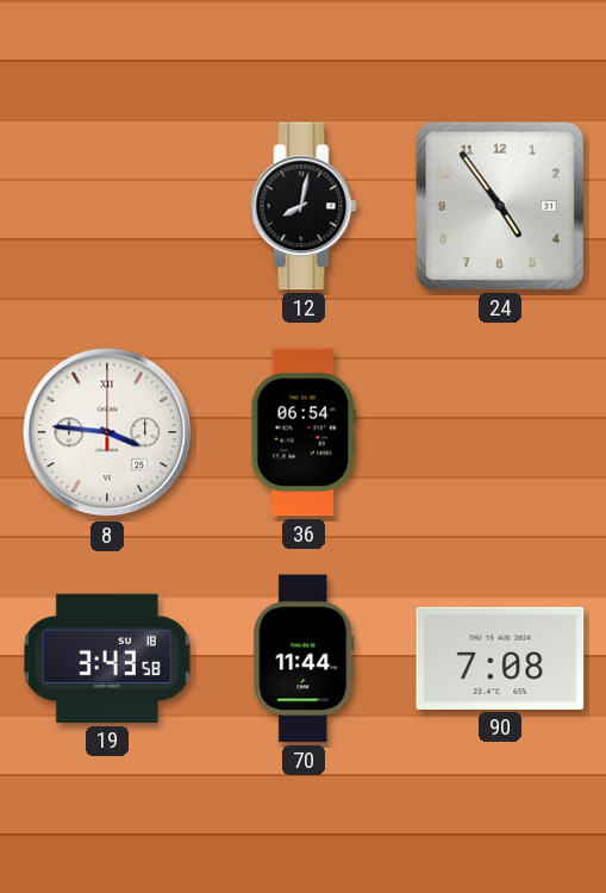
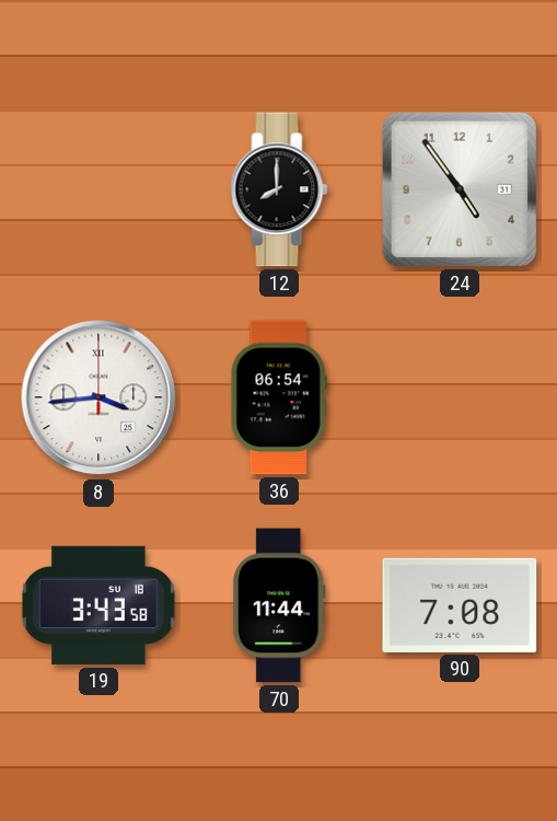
12: 8:02 -> 8:00
8: 3:46 -> 3:44
